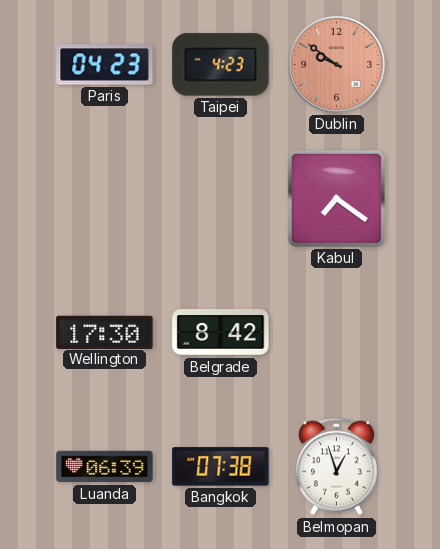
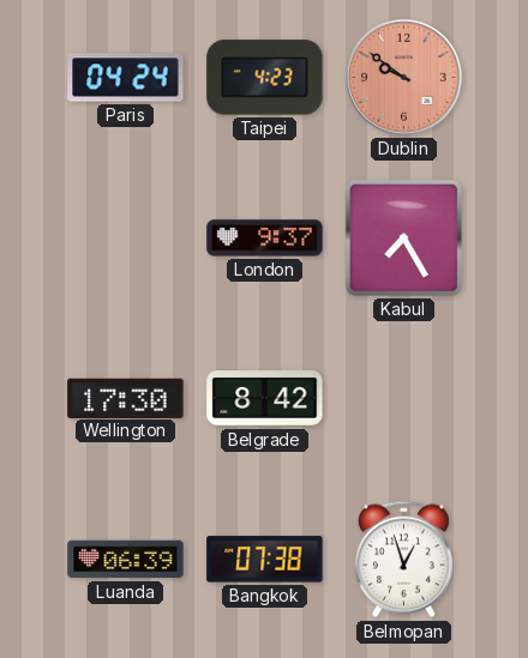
Paris: 04:23 -> 04:24
London: none -> 9:37
Kabul: 7:21 -> 7:25
